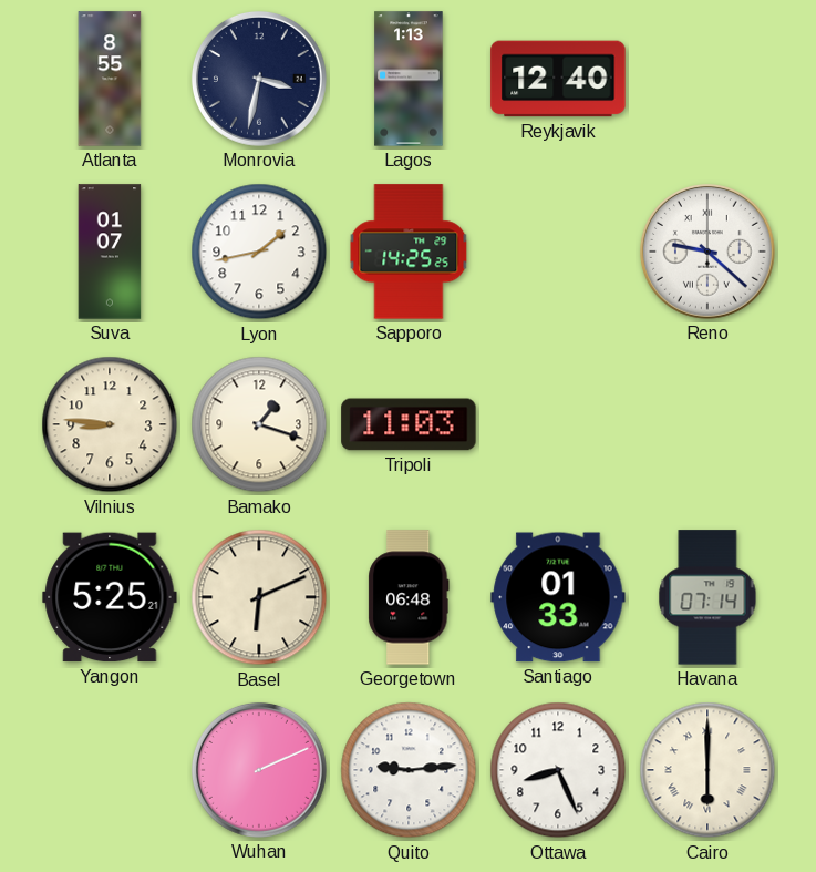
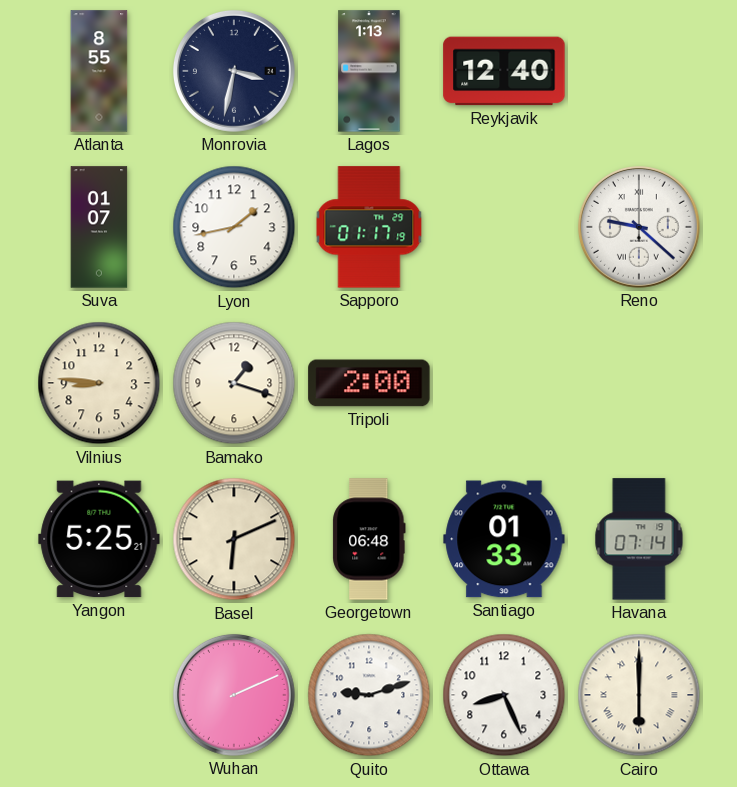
Sapporo: 14:25 -> 01:17
Tripoli: 11:03 -> 2:00
Quito: 9:14 -> 9:12
